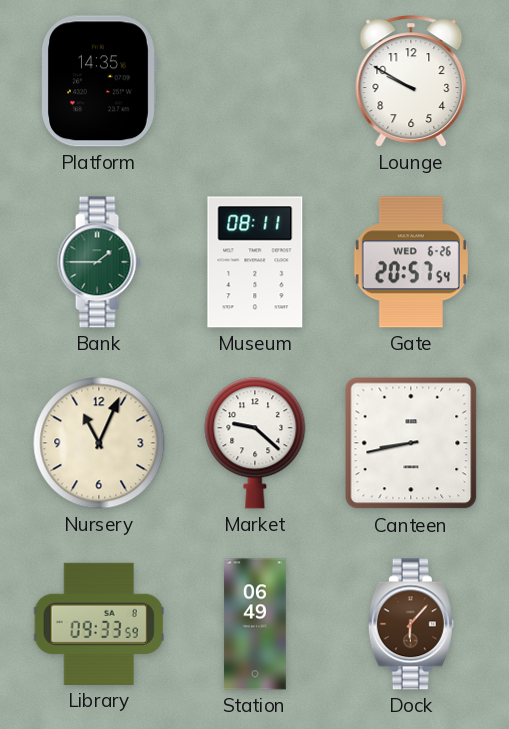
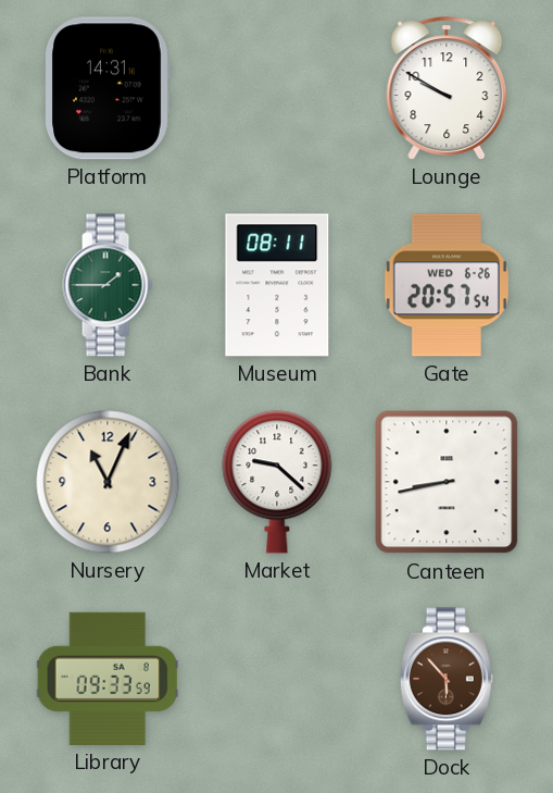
Platform: 14:35 -> 14:31
Station: 06:49 -> none
Dock: 6:07 -> 5:53
